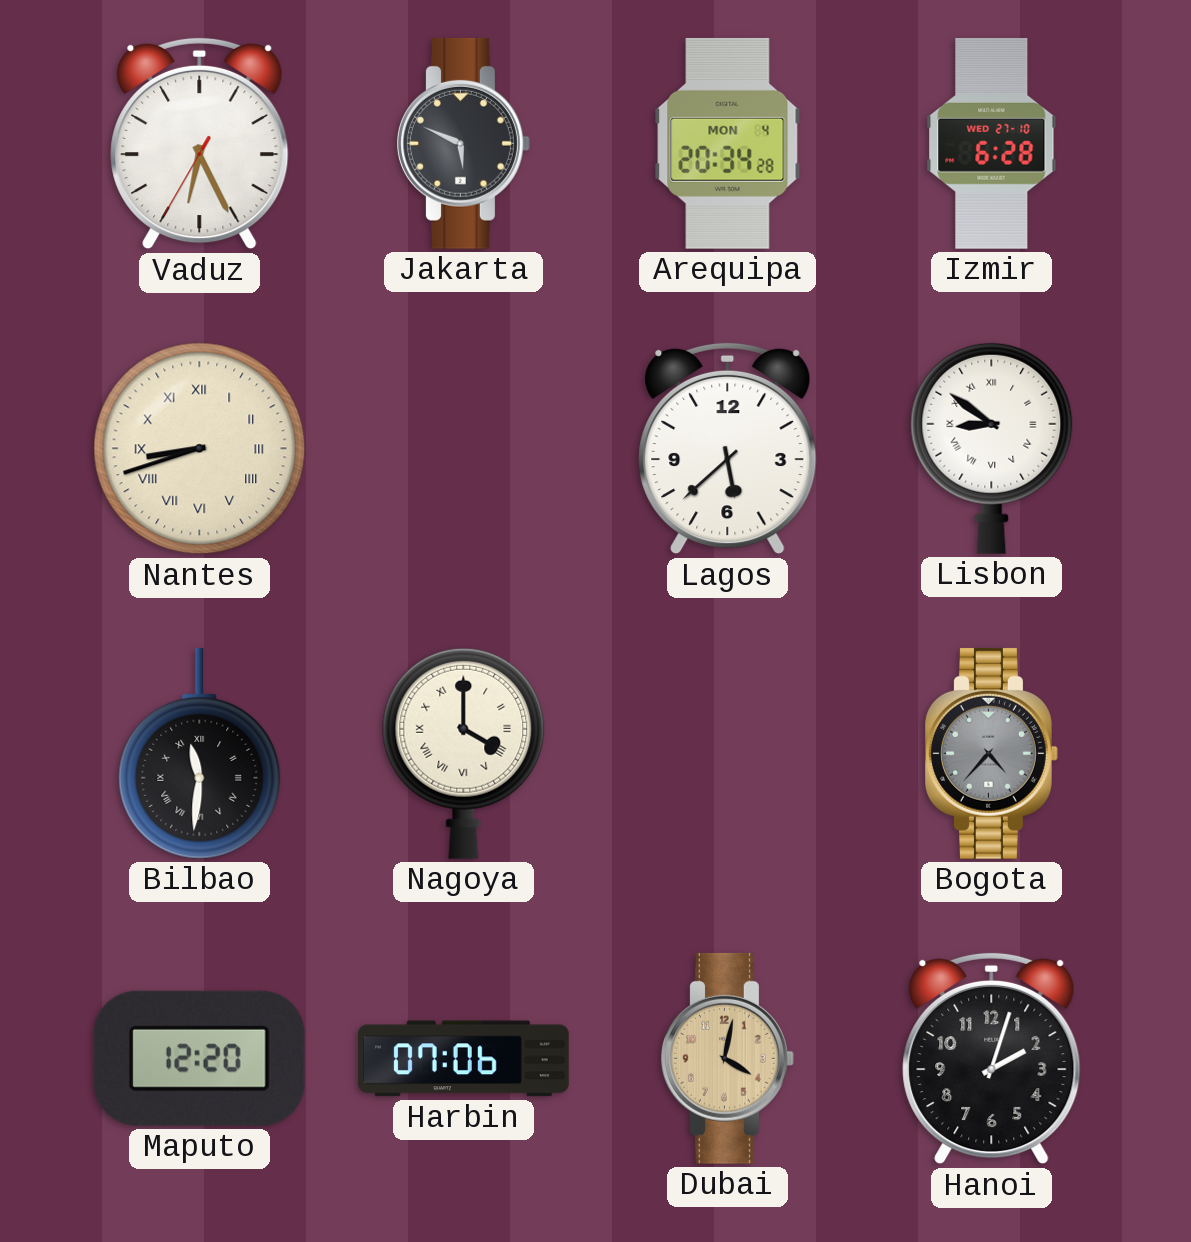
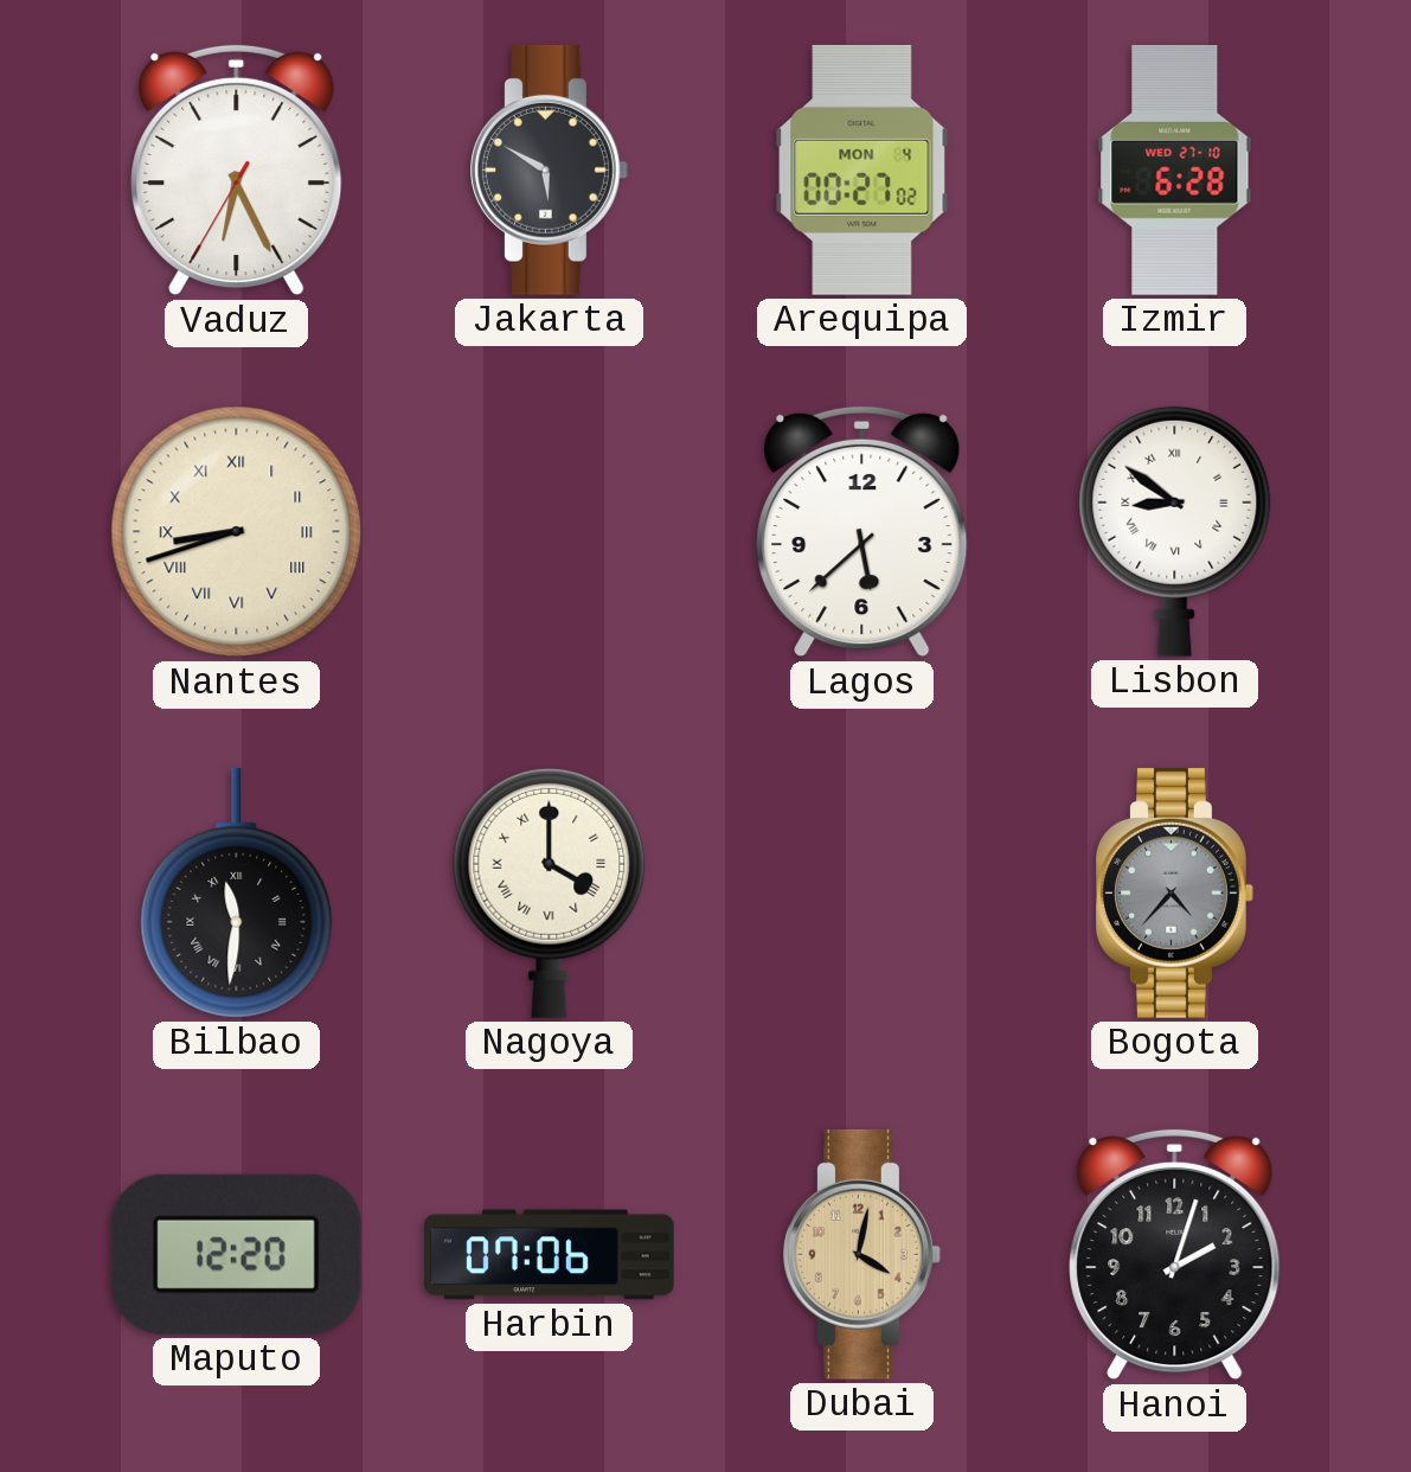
Jakarta: 5:49 -> 5:50
Arequipa: 20:34 -> 00:27
